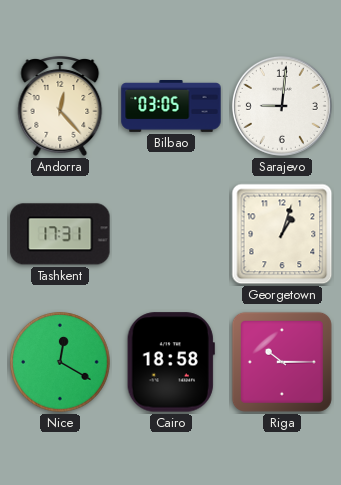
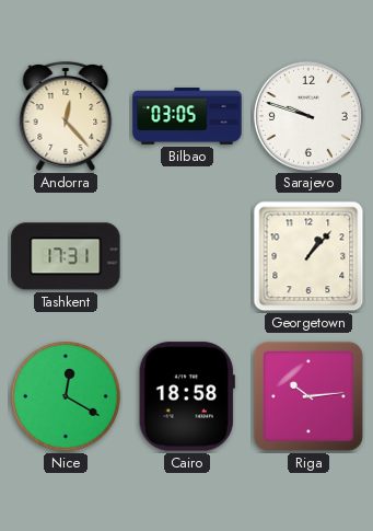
Sarajevo: 9:01 -> 9:48
Georgetown: 1:03 -> 1:07
Riga: 10:15 -> 10:14
